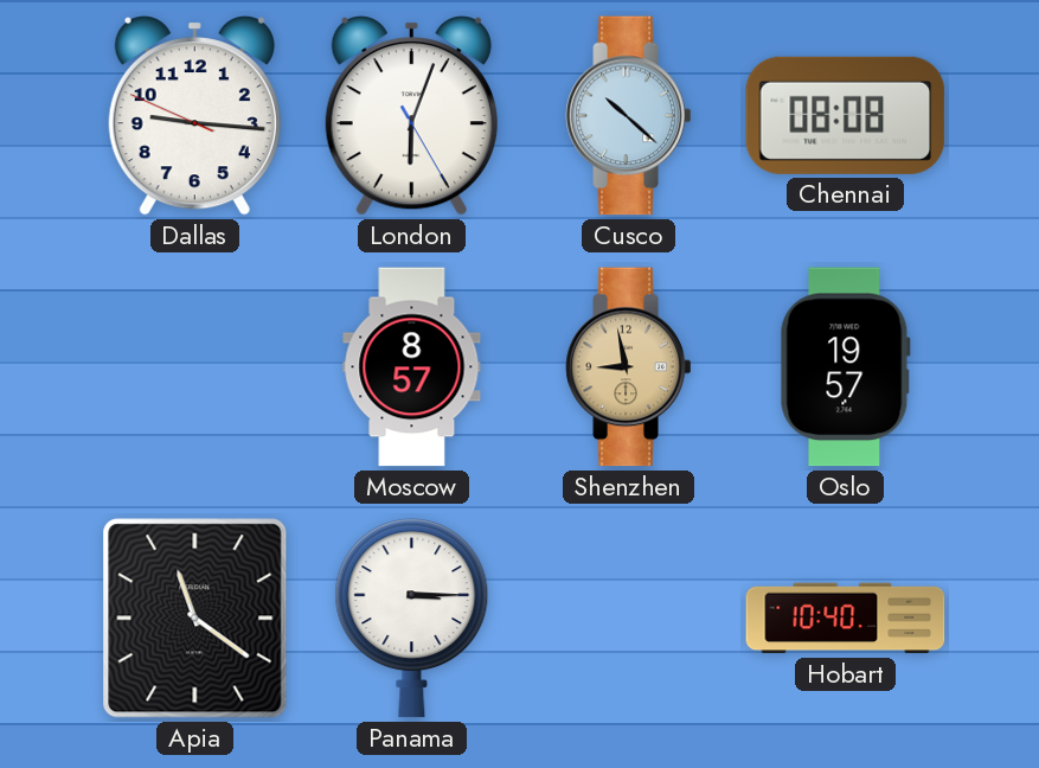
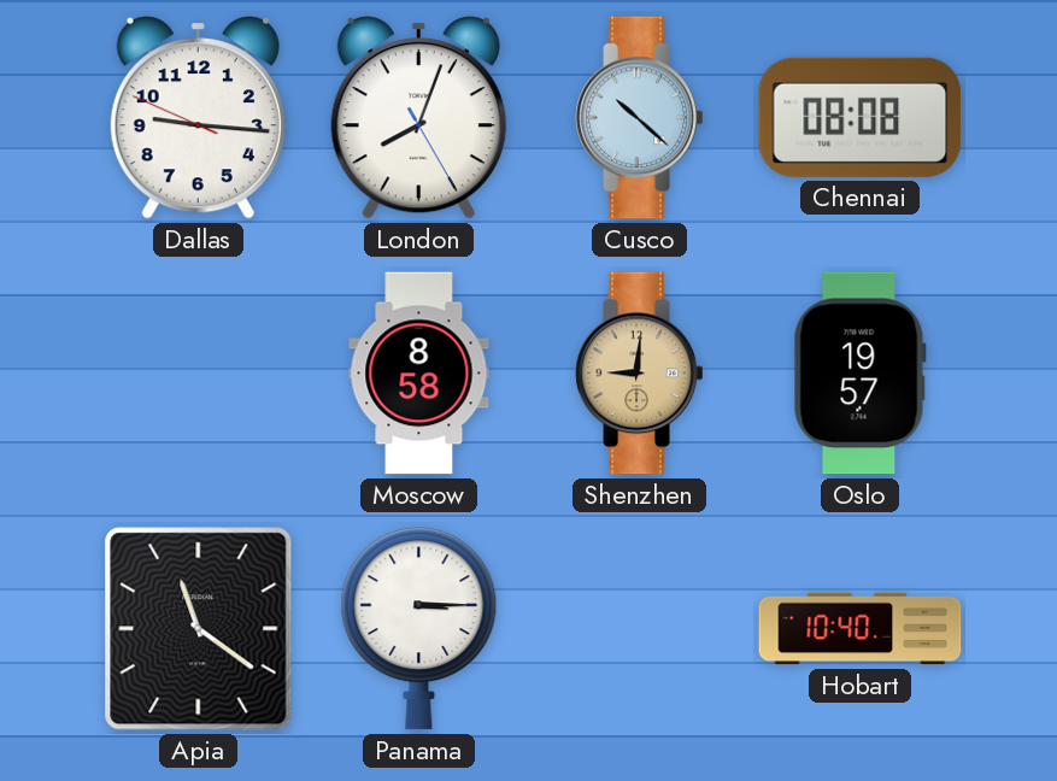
London: 6:03 -> 8:03
Moscow: 8:57 -> 8:58
Shenzhen: 8:58 -> 9:01
